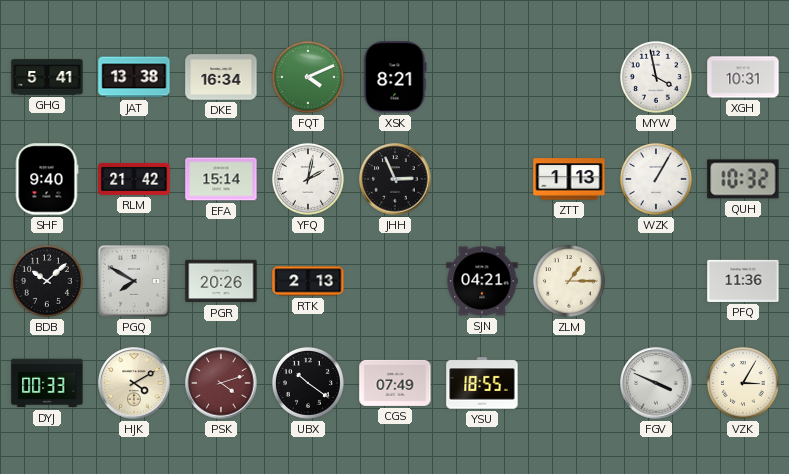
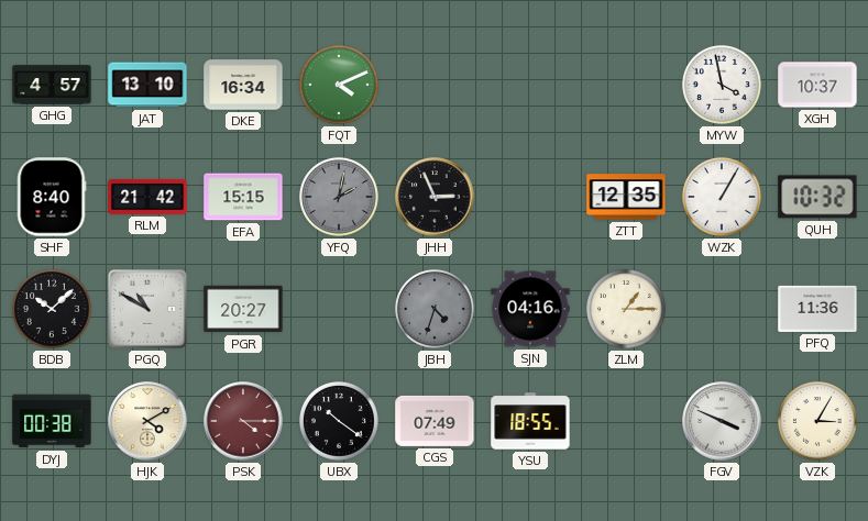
GHG: 5:41 -> 4:57
JAT: 13:38 -> 13:10
XSK: 8:21 -> none
XGH: 10:31 -> 10:37
SHF: 9:40 -> 8:40
EFA: 15:14 -> 15:15
YFQ dial: white -> grey
ZTT: 1:13 -> 12:35
PGQ: 7:50 -> 10:50
PGR: 20:26 -> 20:27
RTK: 2:13 -> none
JBH: none -> 4:33
SJN: 04:21 -> 04:16
DYJ: 00:33 -> 00:38
PSK: 4:12 -> 4:15
